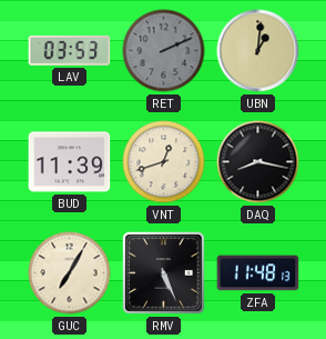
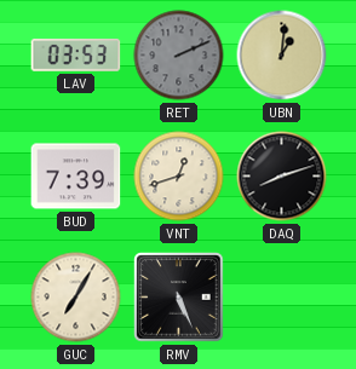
BUD: 11:39 -> 7:39
DAQ: 8:17 -> 8:12
ZFA: 11:48 -> none
